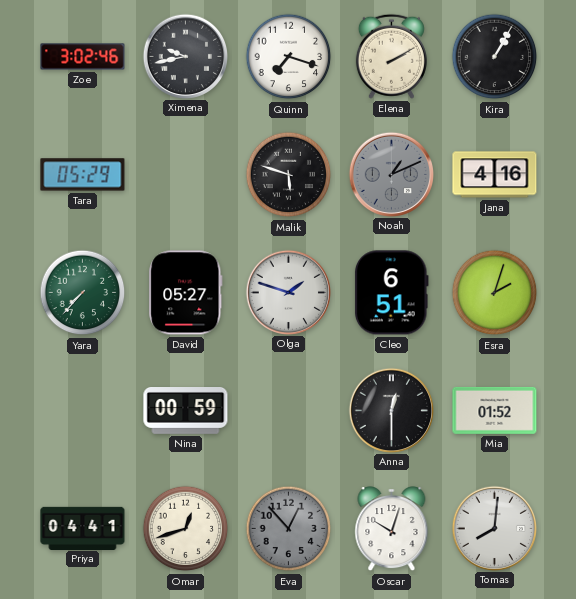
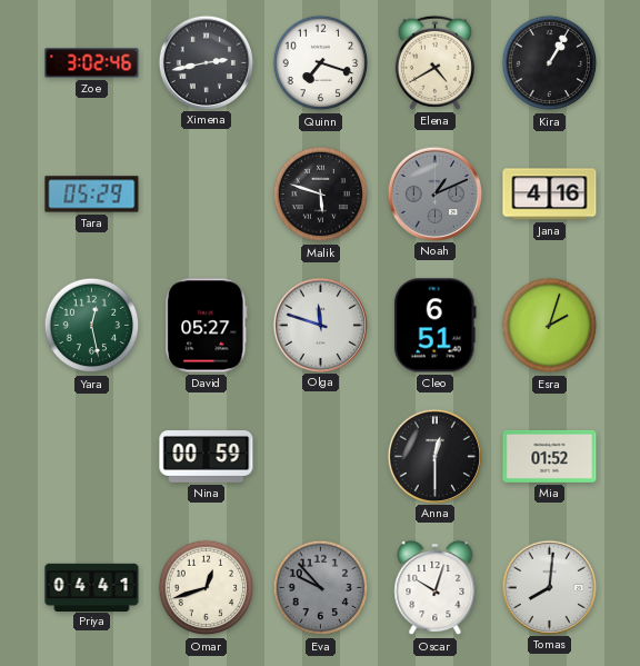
Ximena: 9:43 -> 2:43
Elena: 2:10 -> 4:40
Yara: 7:37 -> 12:28
Olga: 1:48 -> 11:48
Eva: 12:53 -> 9:53
